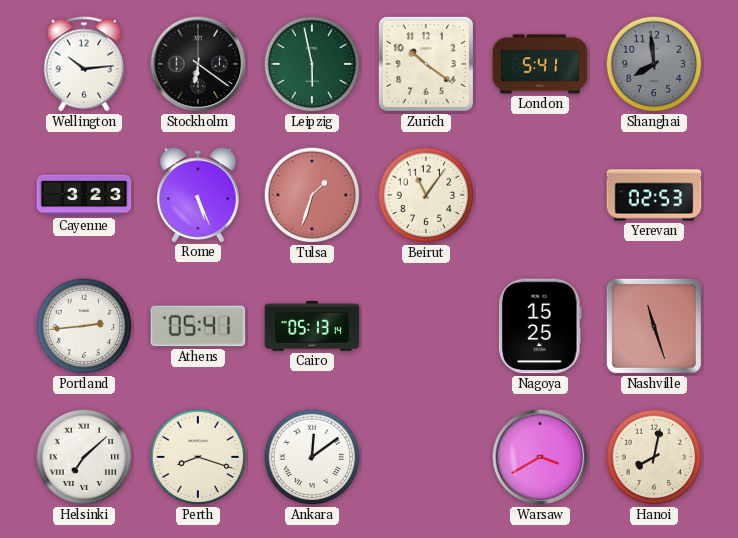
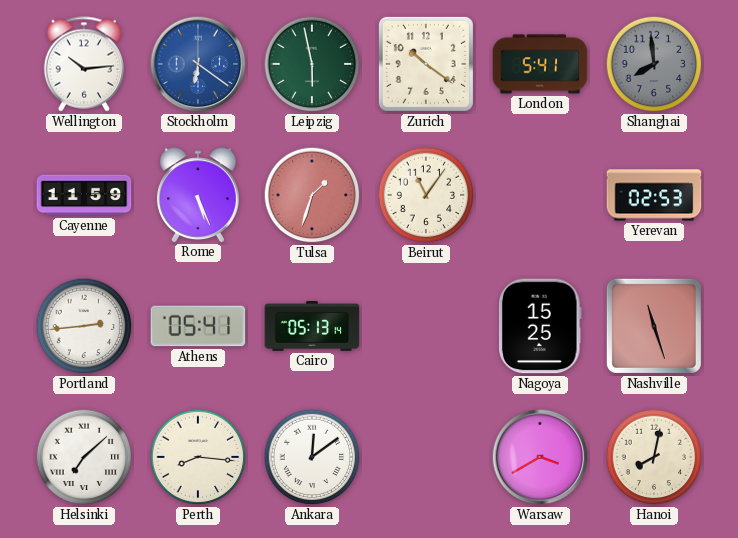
Stockholm dial: black -> blue
Cayenne: 3:23 -> 11:59
Perth: 8:18 -> 8:16
